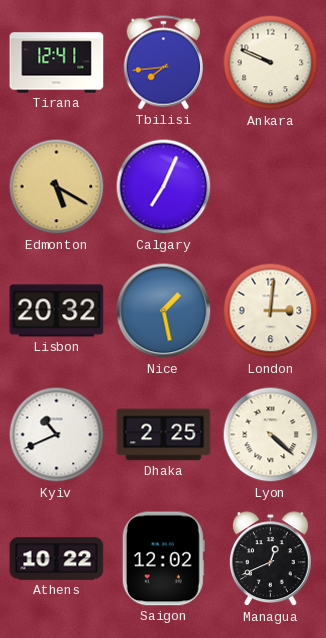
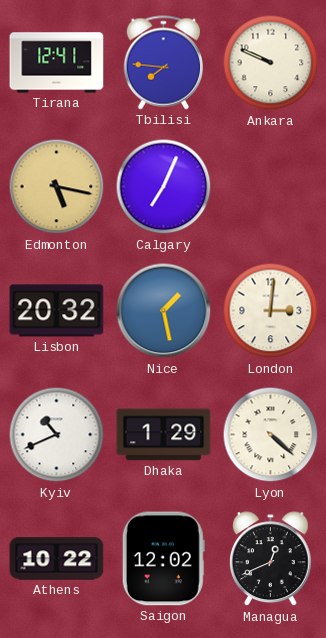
Tbilisi: 7:44 -> 7:46
Edmonton: 5:20 -> 5:17
Dhaka: 2:25 -> 1:29
